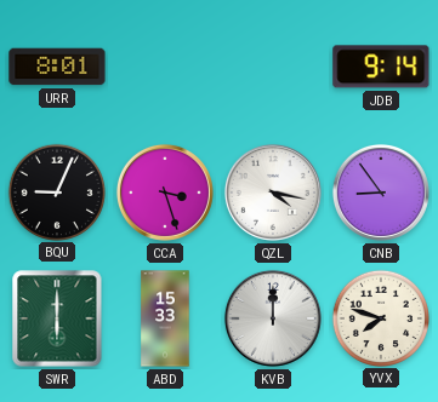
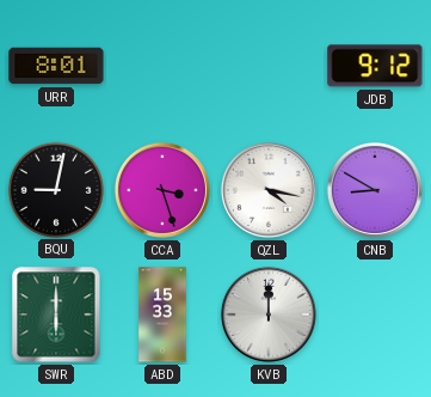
JDB: 9:14 -> 9:12
BQU: 9:04 -> 9:02
CNB: 8:54 -> 8:50
YVX: 7:48 -> none
